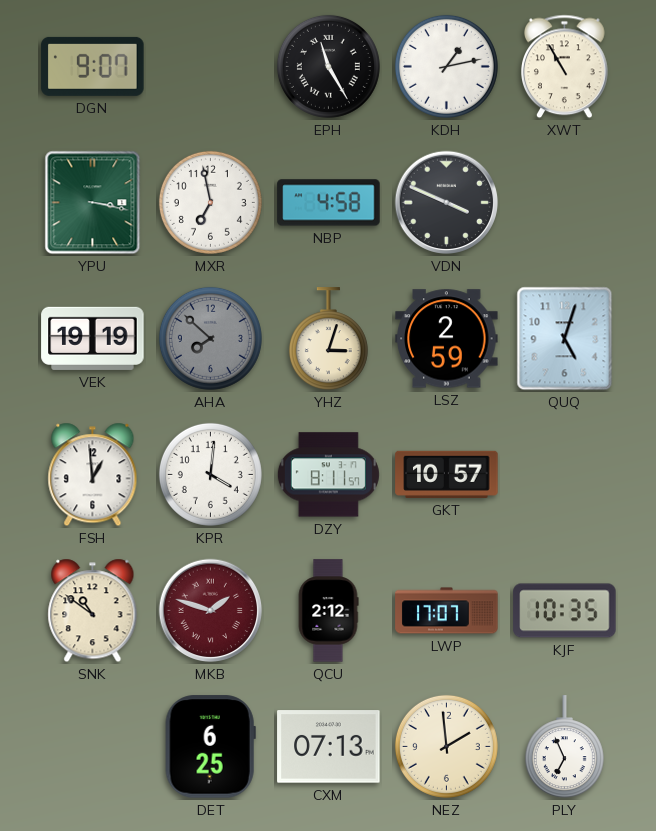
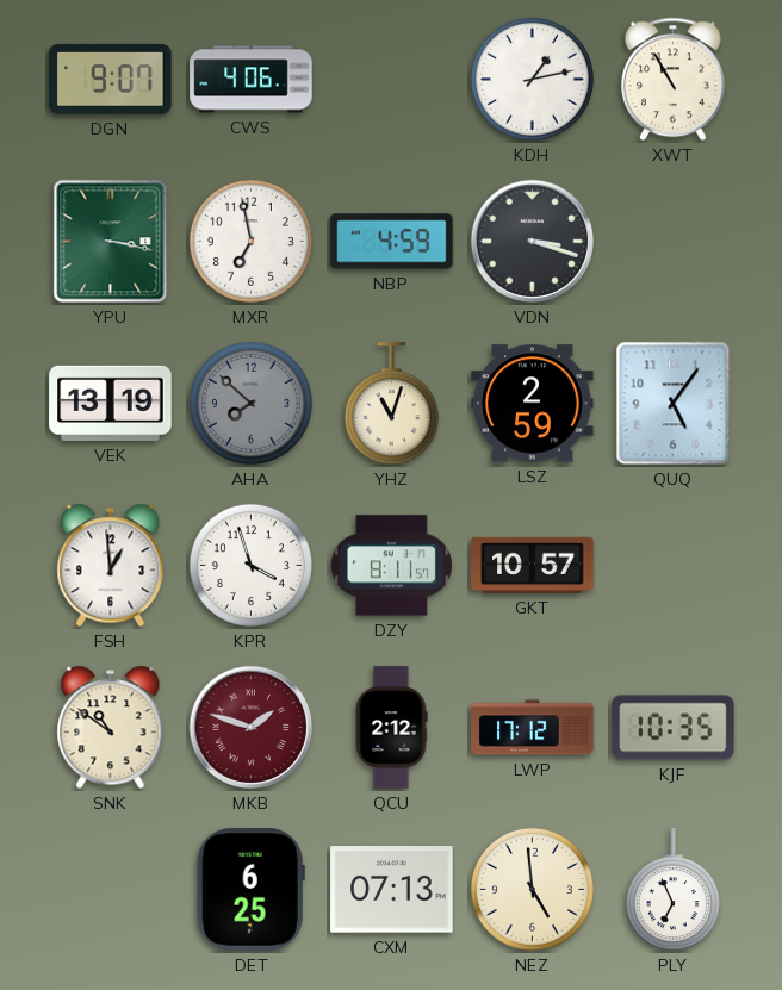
CWS: none -> 4:06
EPH: 11:25 -> none
NBP: 4:58 -> 4:59
VDN: 3:49 -> 3:18
VEK: 19:19 -> 13:19
YHZ: 3:03 -> 11:03
QUQ: 5:03 -> 5:06
KPR: 4:01 -> 3:57
LWP: 17:07 -> 17:12
NEZ: 1:59 -> 4:59
